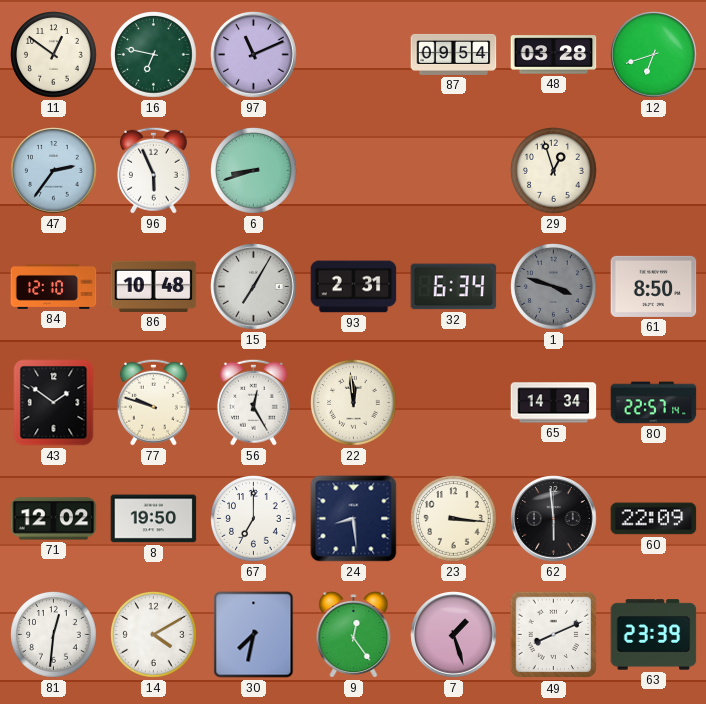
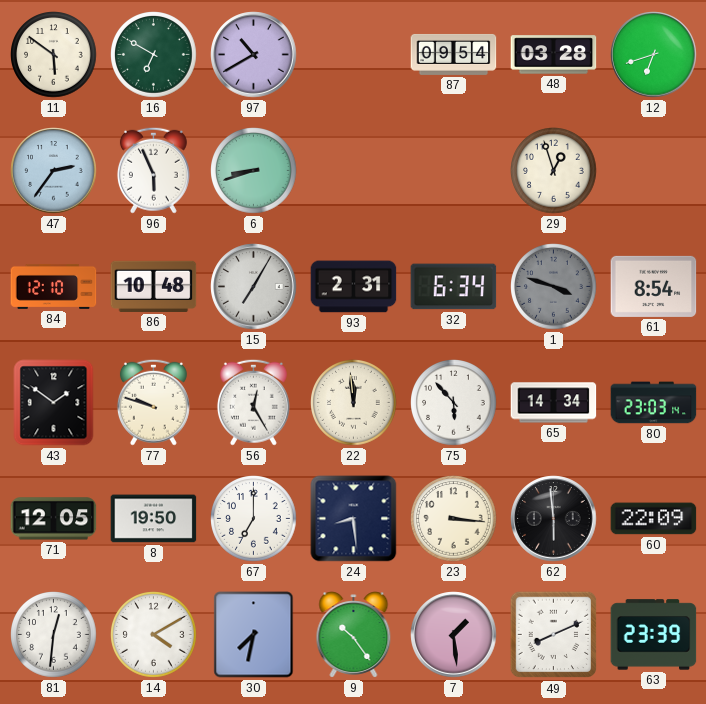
11: 12:51 -> 5:51
16: 6:47 -> 6:50
97: 11:11 -> 10:40
61: 8:50 -> 8:54
75: none -> 5:53
80: 22:57 -> 23:03
71: 12:02 -> 12:05
9: 12:24 -> 10:24
7: 1:27 -> 1:29
